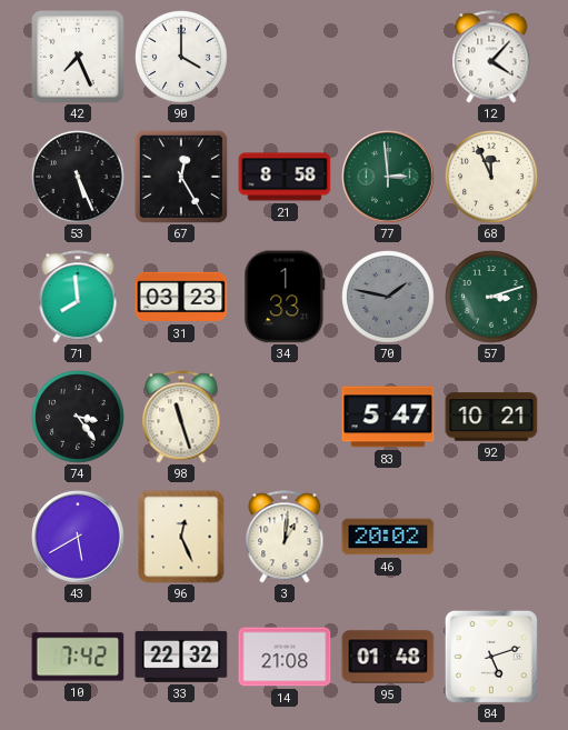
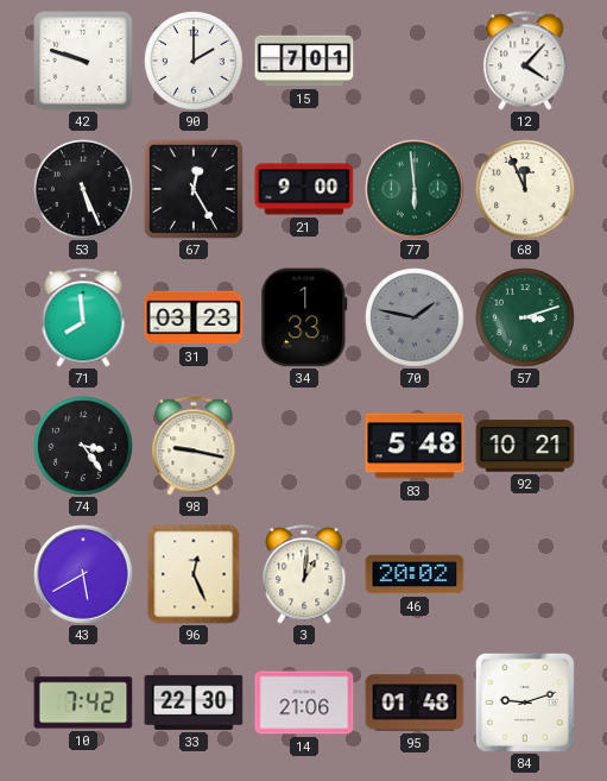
42: 7:26 -> 9:48
90: 4:00 -> 2:00
15: none -> 7:01
21: 8:58 -> 9:00
77: 2:59 -> 5:59
98: 11:27 -> 9:17
83: 5:47 -> 5:48
33: 22:32 -> 22:30
14: 21:08 -> 21:06
84: 5:12 -> 9:12
